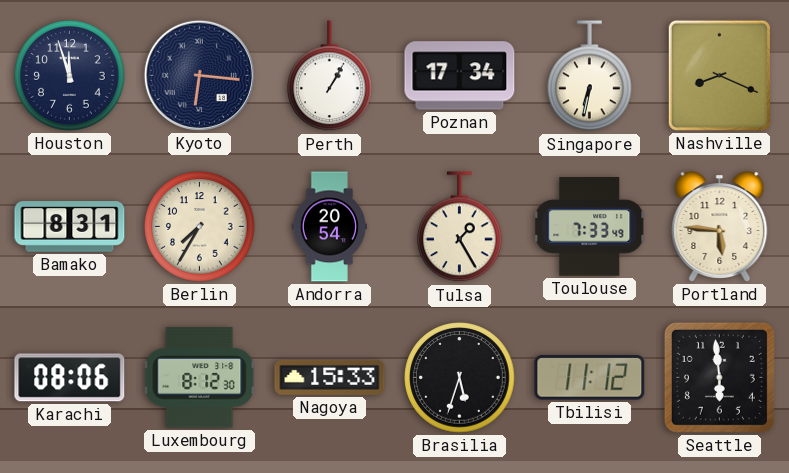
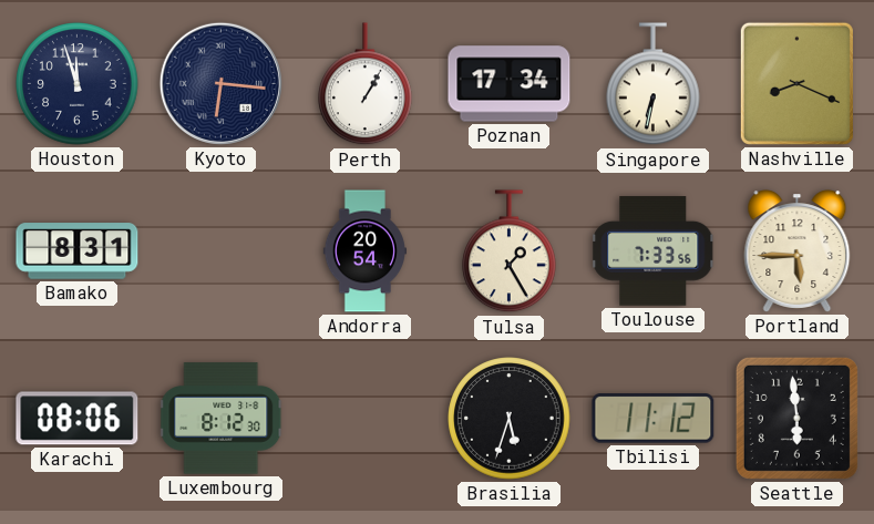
Berlin: 7:35 -> none
Toulouse: 7:33:49 -> 7:33:56
Portland: 5:46 -> 5:45
Nagoya: 15:33 -> none
